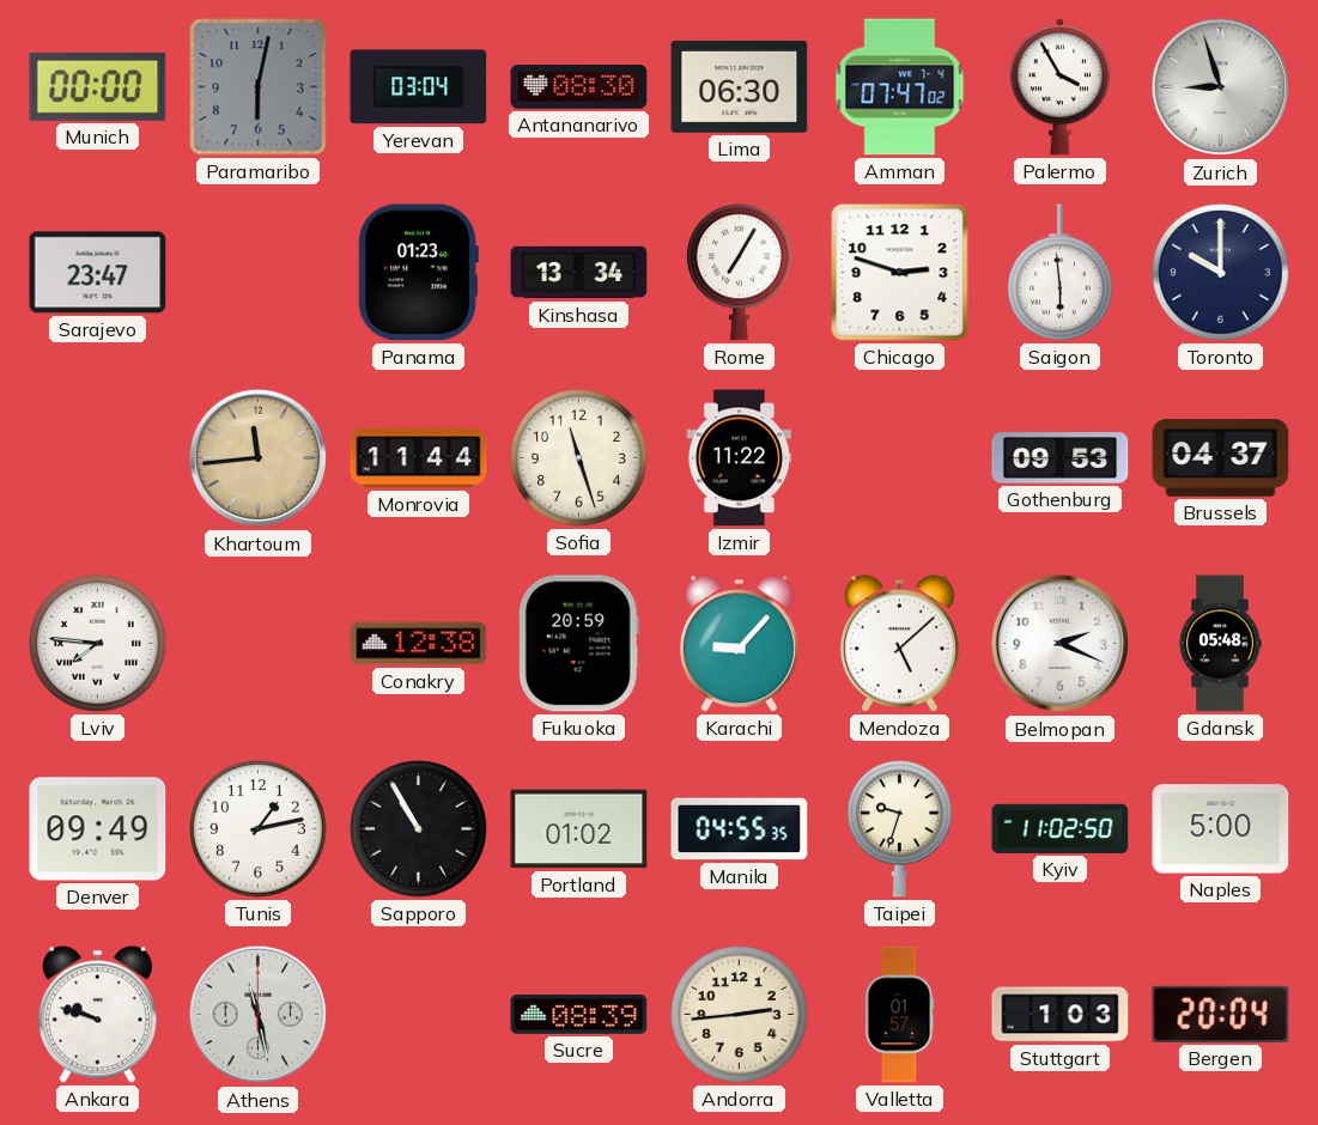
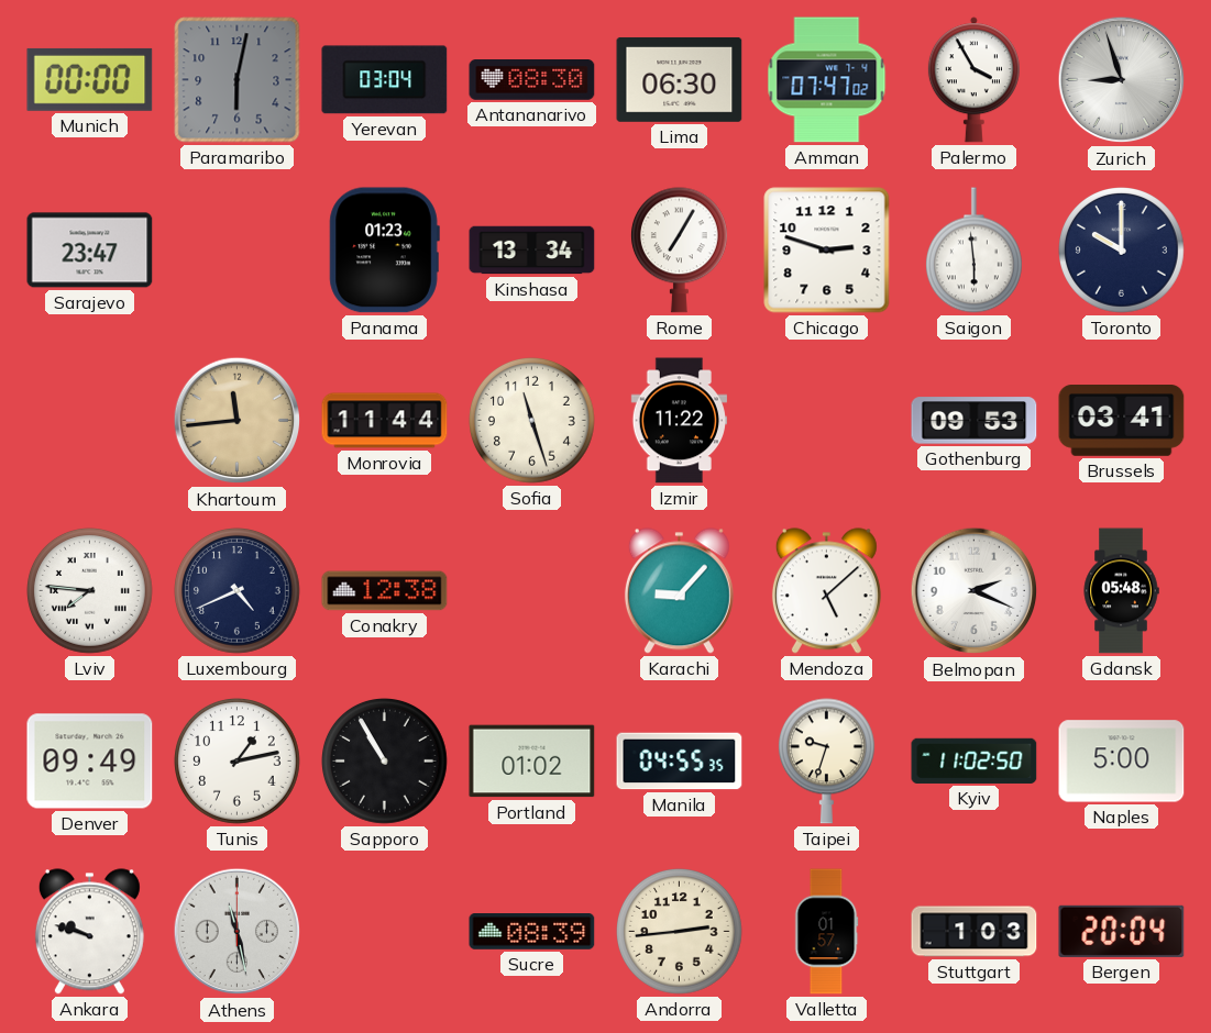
Brussels: 04:37 -> 03:41
Luxembourg: none -> 4:41
Fukuoka: 20:59 -> none
